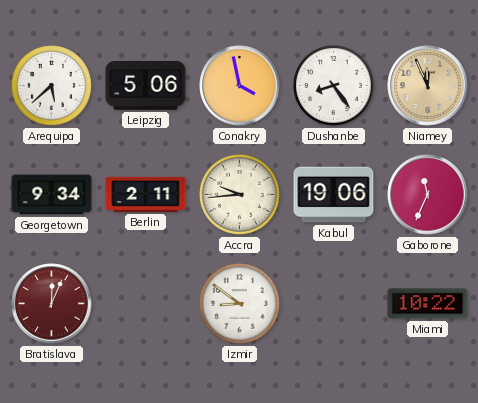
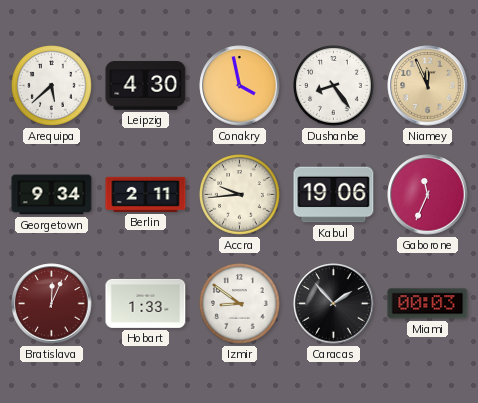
Leipzig: 5:06 -> 4:30
Hobart: none -> 1:33
Caracas: none -> 1:53
Miami: 10:22 -> 00:03
